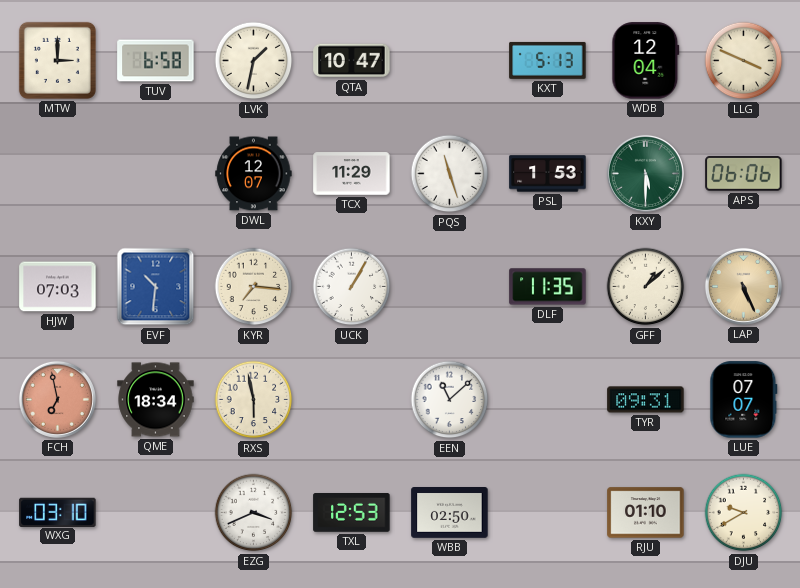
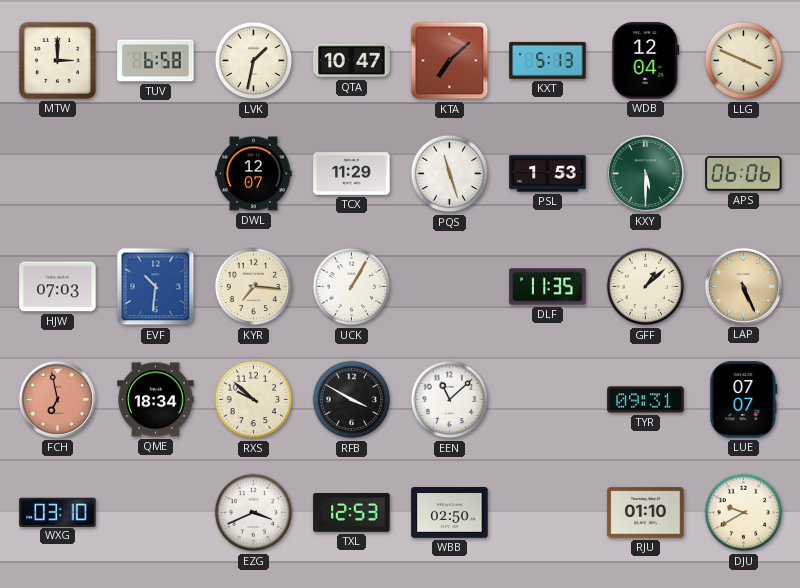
KTA: none -> 7:08
RXS: 5:58 -> 9:52
RFB: none -> 3:50
